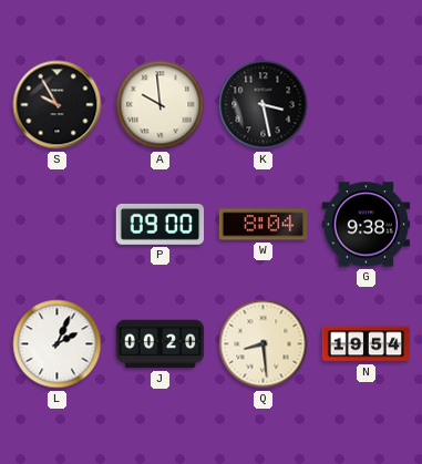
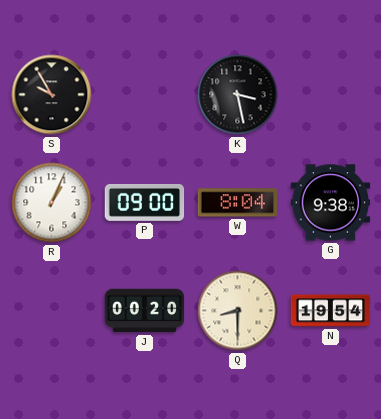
A: 9:59 -> none
R: none -> 1:04
L: 2:04 -> none
Q: 8:29 -> 8:30
